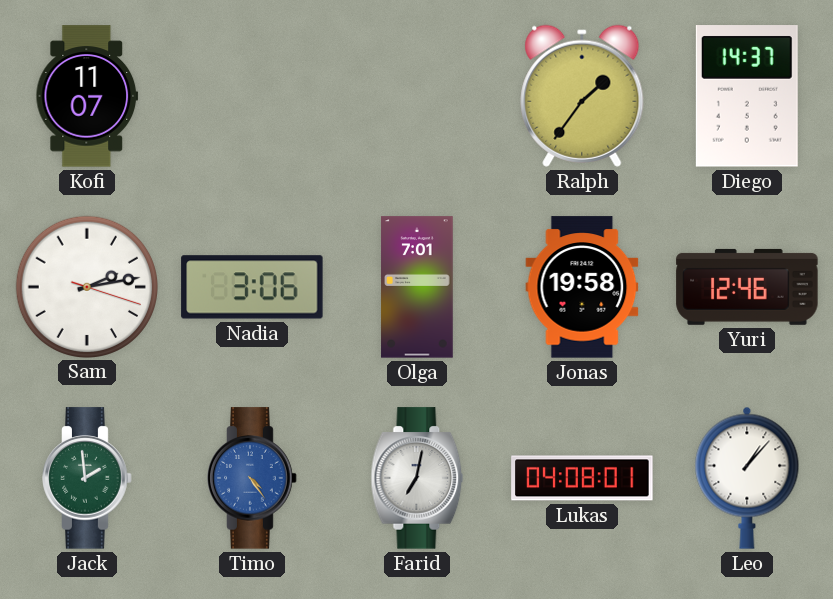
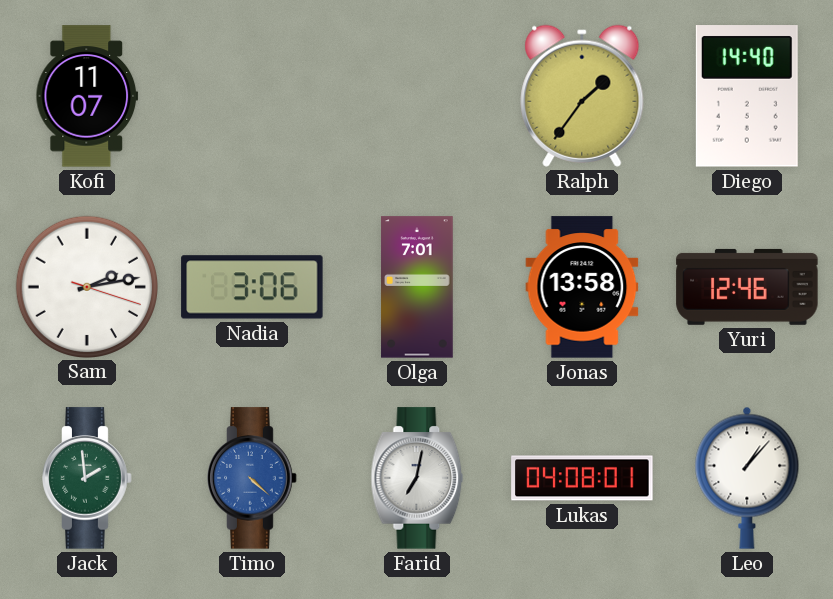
Diego: 14:37 -> 14:40
Jonas: 19:58 -> 13:58
Timo: 4:24 -> 4:22
